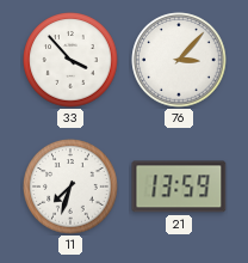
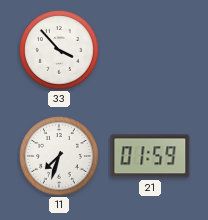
76: 3:07 -> none
21: 13:59 -> 01:59
